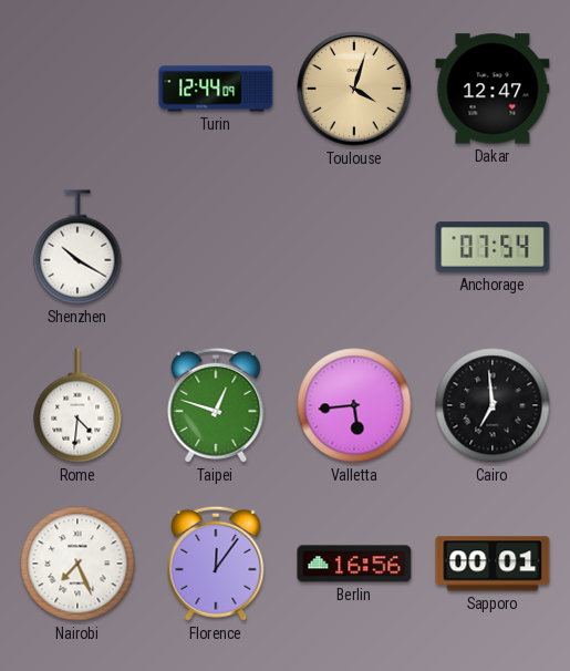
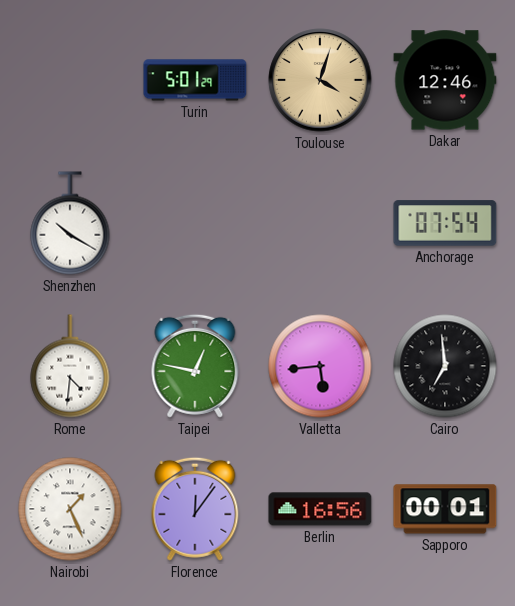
Turin: 12:44 -> 5:01
Dakar: 12:47 -> 12:46
Taipei: 12:48 -> 12:47
Nairobi: 7:26 -> 1:26
